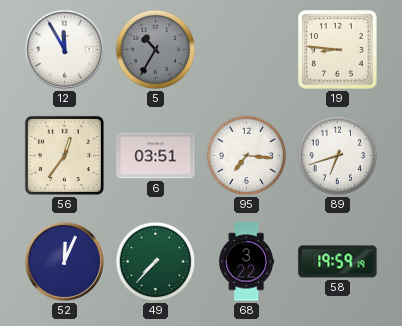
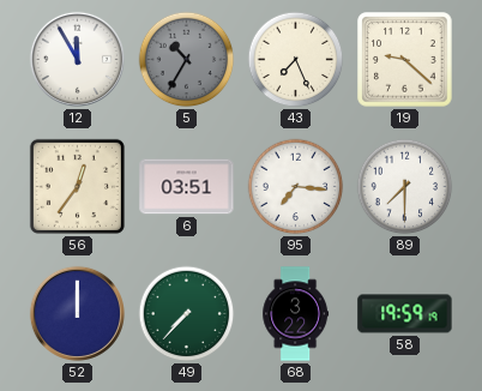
43: none -> 7:26
19: 8:46 -> 9:22
89: 6:42 -> 7:30
52: 12:04 -> 12:00
